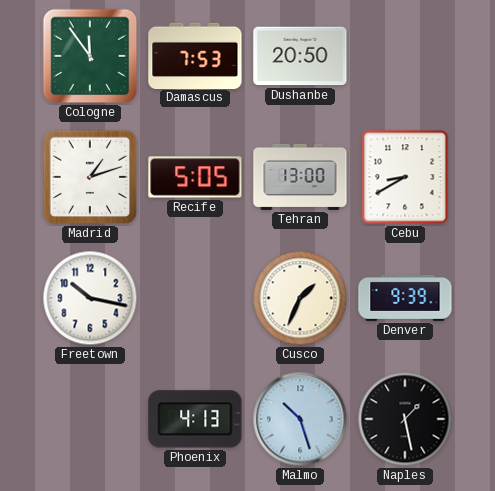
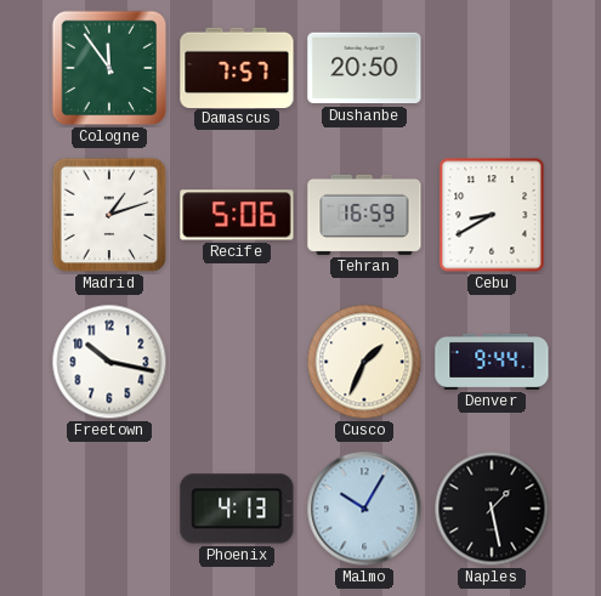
Damascus: 7:53 -> 7:57
Recife: 5:05 -> 5:06
Tehran: 13:00 -> 16:59
Denver: 9:39 -> 9:44
Malmo: 10:27 -> 10:05
